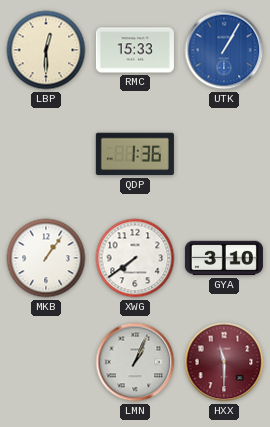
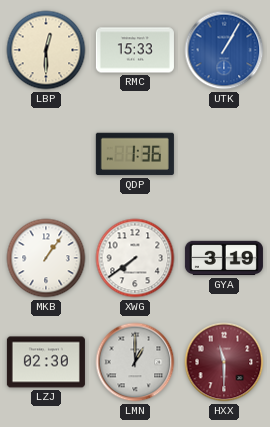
GYA: 3:10 -> 3:19
LZJ: none -> 02:30
LMN: 1:04 -> 1:00
